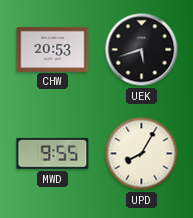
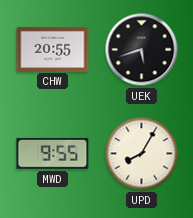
CHW: 20:53 -> 20:55
